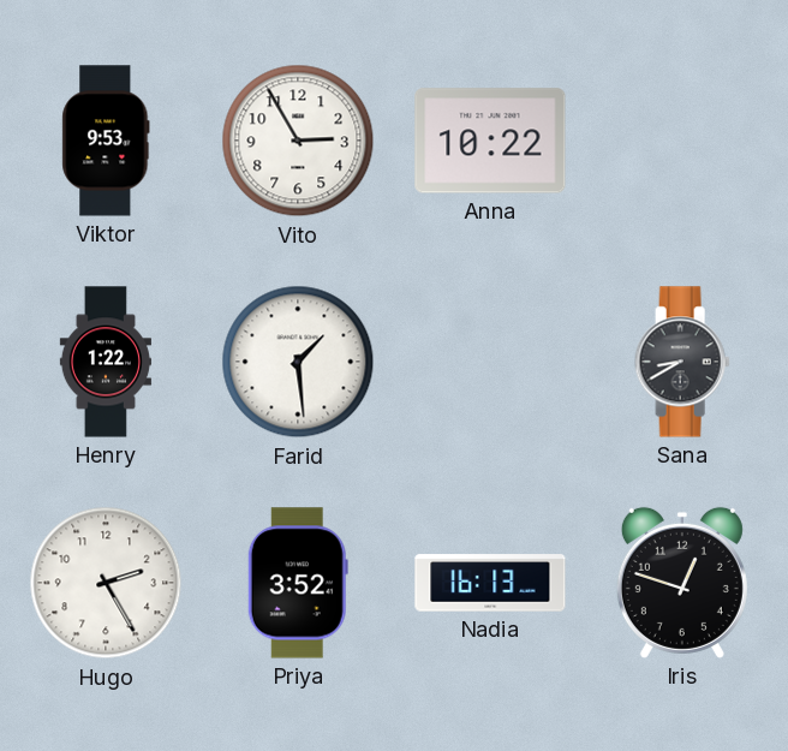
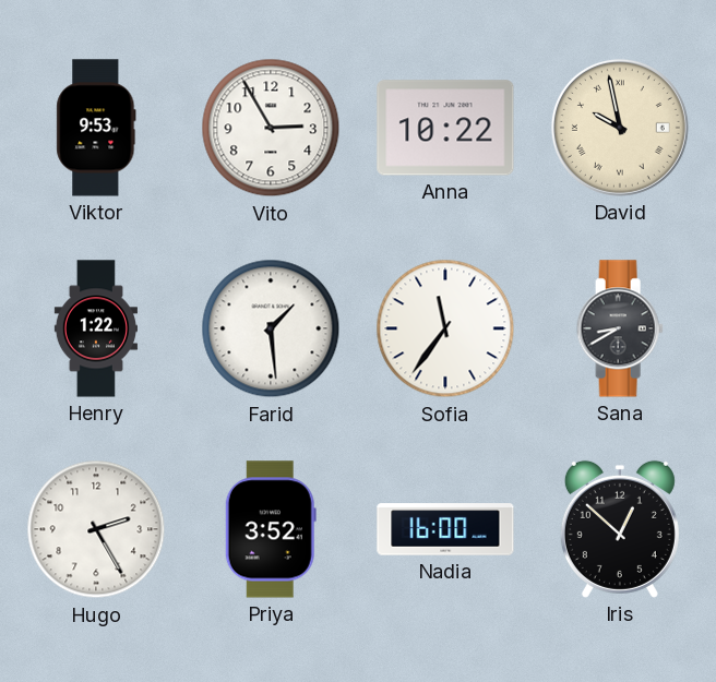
David: none -> 9:58
Sofia: none -> 11:36
Nadia: 16:13 -> 16:00
Iris: 12:48 -> 12:52
